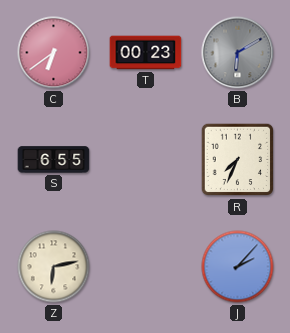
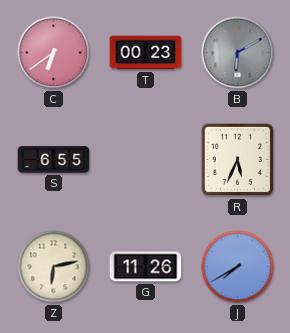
R: 7:34 -> 5:34
G: none -> 11:26
J: 2:07 -> 7:40
